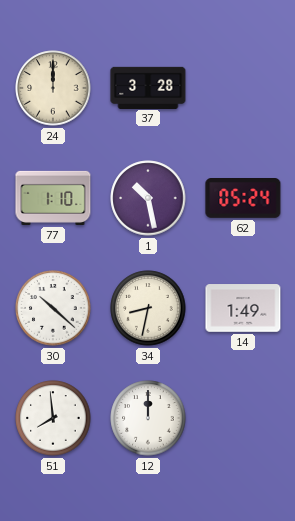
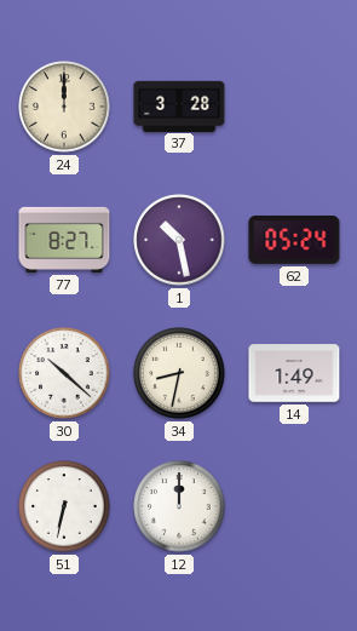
77: 1:10 -> 8:27
51: 7:59 -> 6:32
